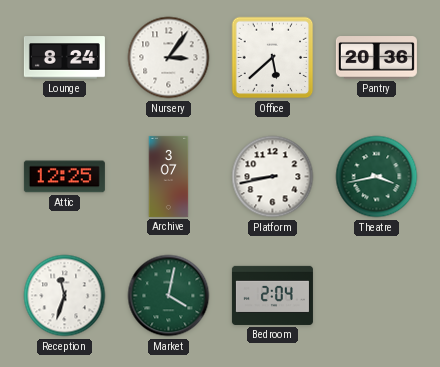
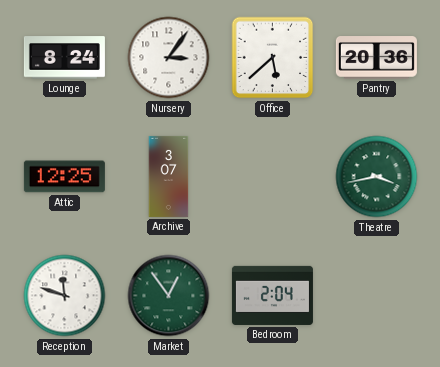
Platform: 8:43 -> none
Reception: 11:33 -> 11:48
Market: 4:02 -> 12:54
